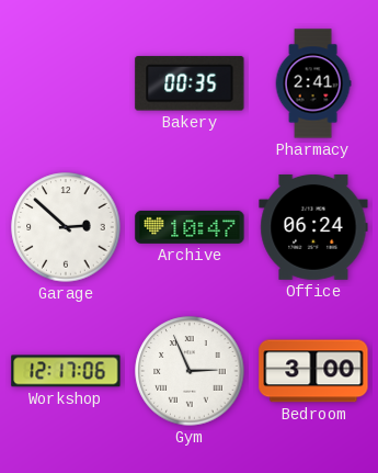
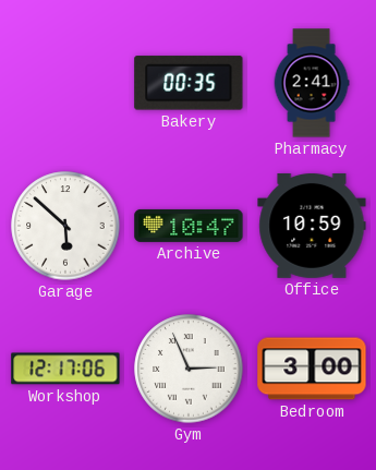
Garage: 2:52 -> 5:52
Office: 06:24 -> 10:59
